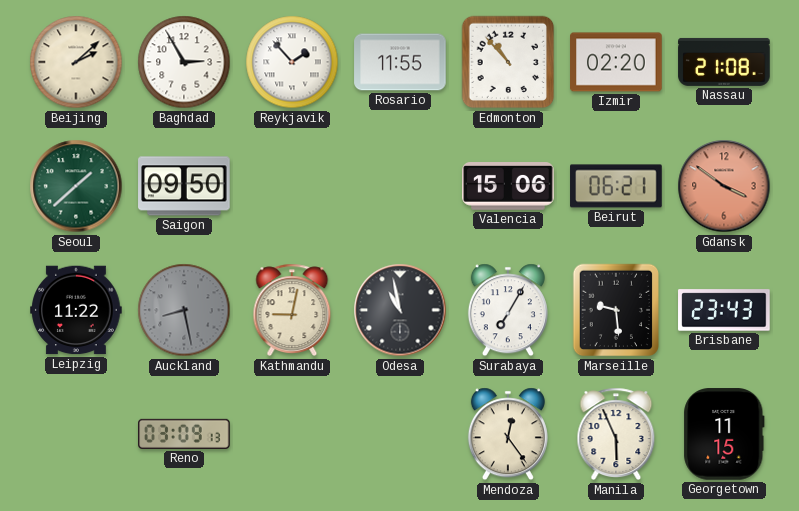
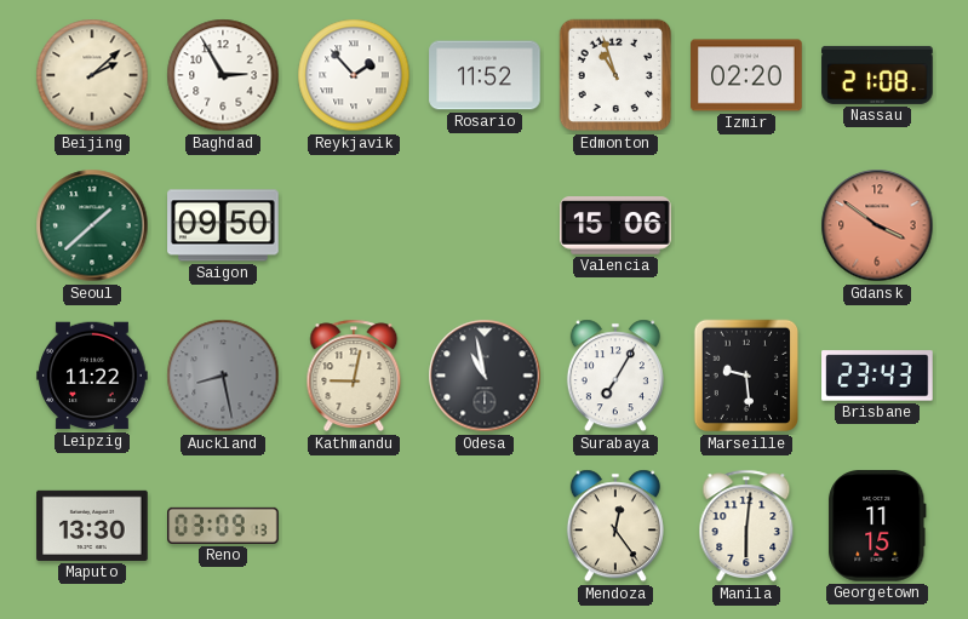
Rosario: 11:55 -> 11:52
Edmonton: 10:53 -> 10:57
Beirut: 06:21 -> none
Maputo: none -> 13:30
Manila: 5:56 -> 6:01
